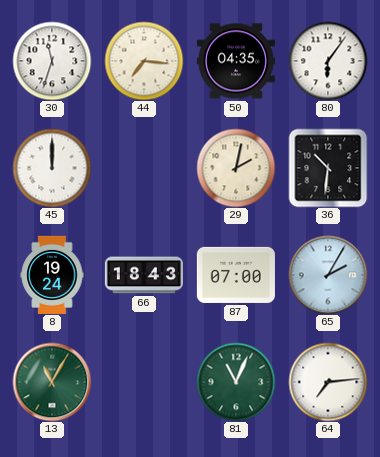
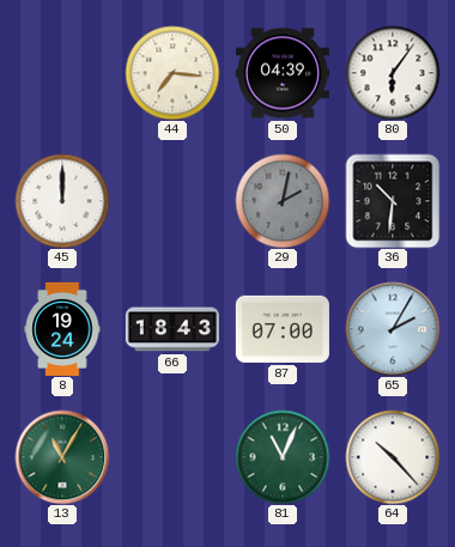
30: 11:33 -> none
50: 04:35 -> 04:39
29 dial: cream -> grey
64: 7:14 -> 10:23
